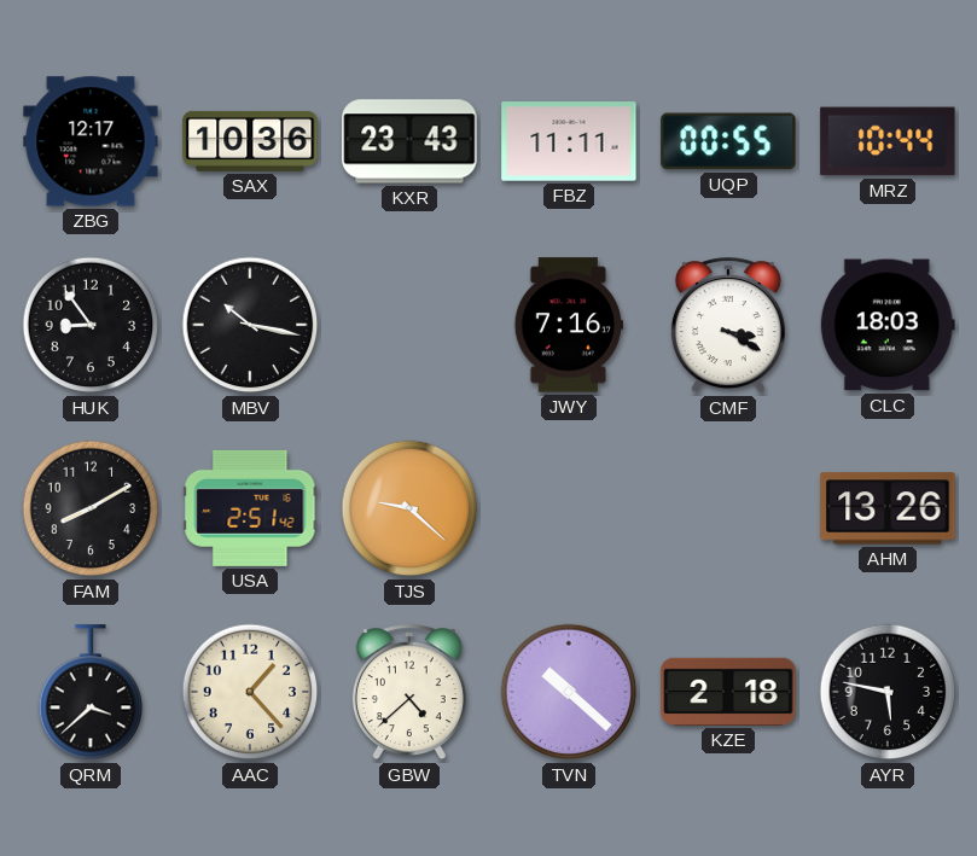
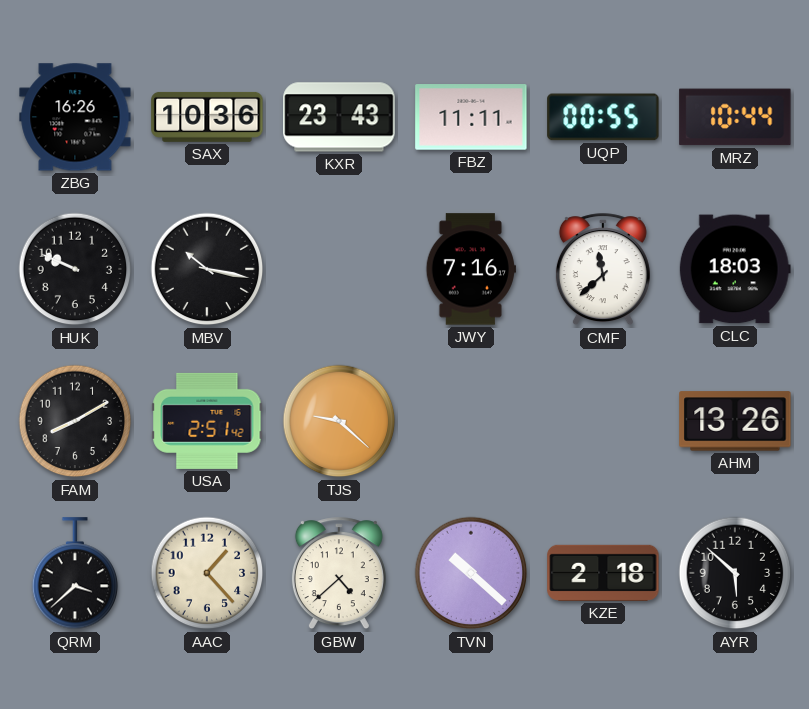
ZBG: 12:17 -> 16:26
HUK: 8:54 -> 9:49
CMF: 3:20 -> 11:38
AYR: 5:47 -> 5:52
